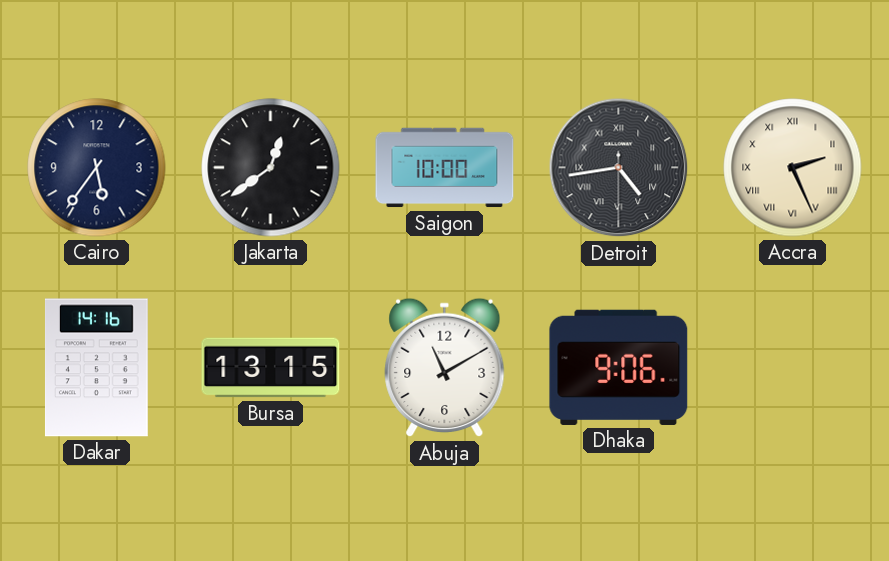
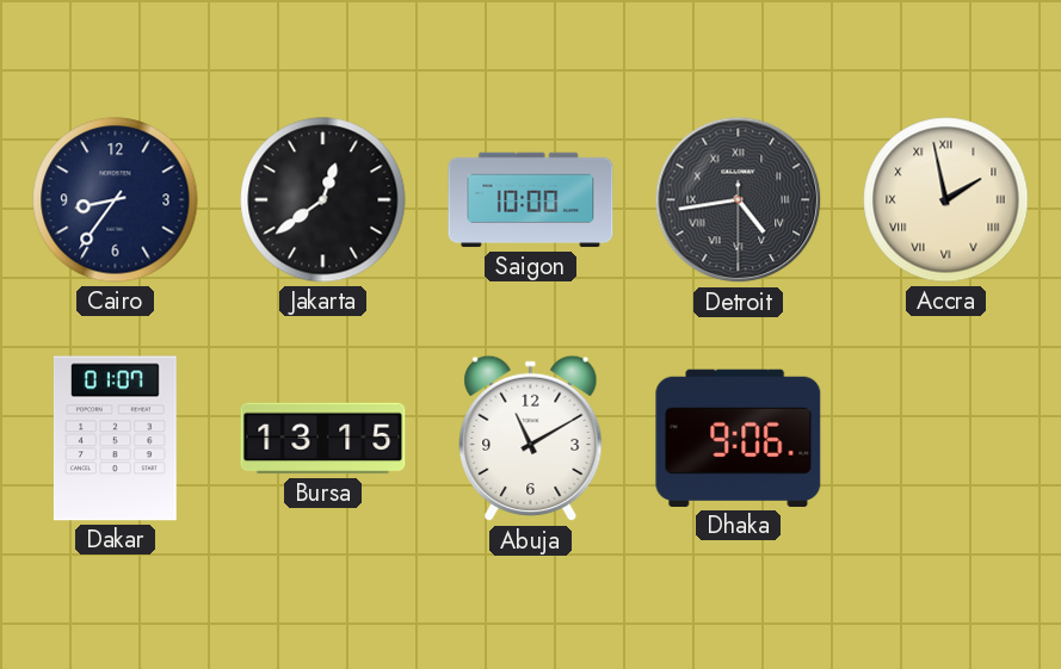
Cairo: 5:36 -> 8:36
Accra: 2:26 -> 1:58
Dakar: 14:16 -> 01:07
